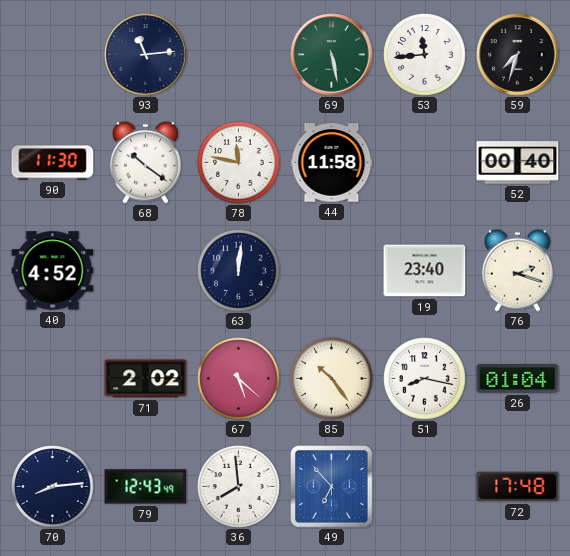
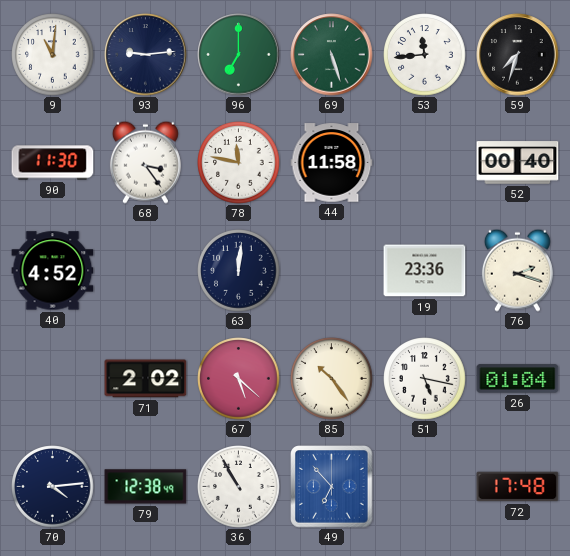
9: none -> 11:01
93: 11:14 -> 9:14
96: none -> 7:00
69: 5:28 -> 5:27
68: 10:21 -> 3:24
19: 23:40 -> 23:36
51: 8:17 -> 5:17
70: 8:14 -> 4:14
79: 12:43 -> 12:38
36: 7:59 -> 10:55
